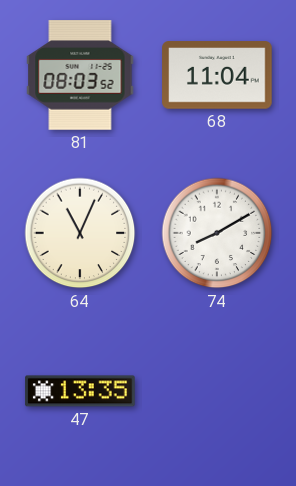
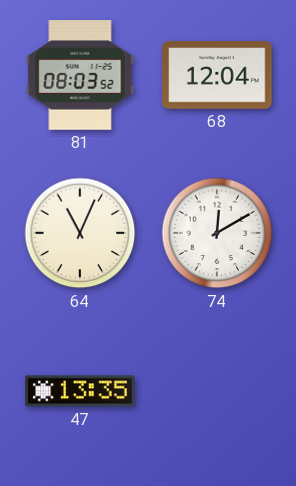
68: 11:04 -> 12:04
74: 8:10 -> 12:10
